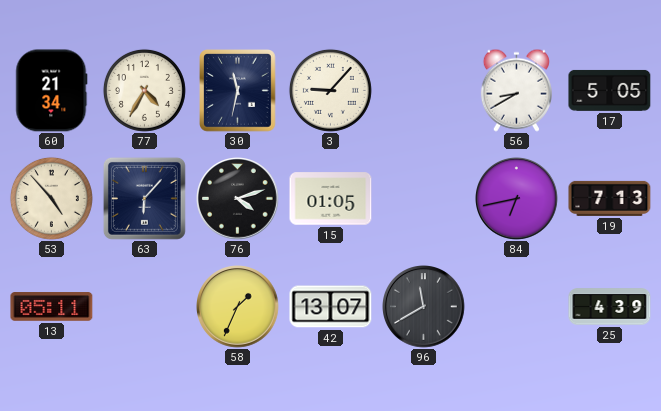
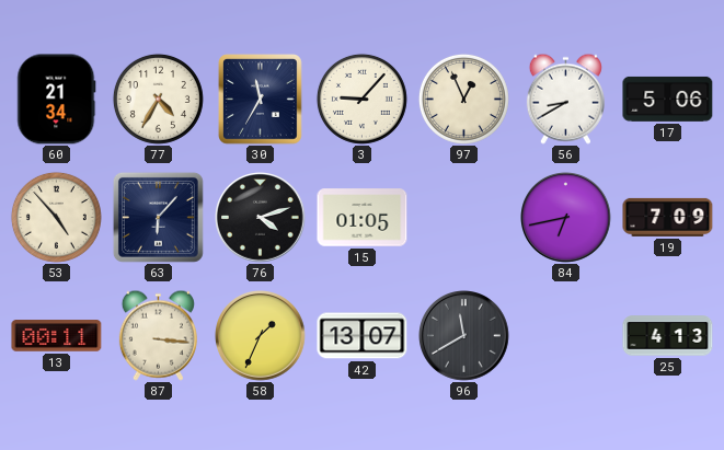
30: 11:32 -> 11:35
97: none -> 12:56
17: 5:05 -> 5:06
19: 7:13 -> 7:09
13: 05:11 -> 00:11
87: none -> 3:16
25: 4:39 -> 4:13
